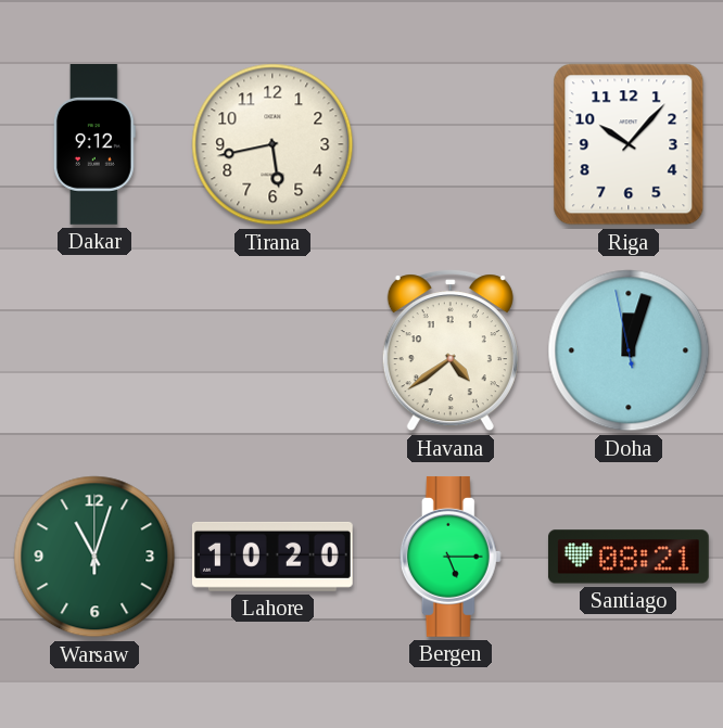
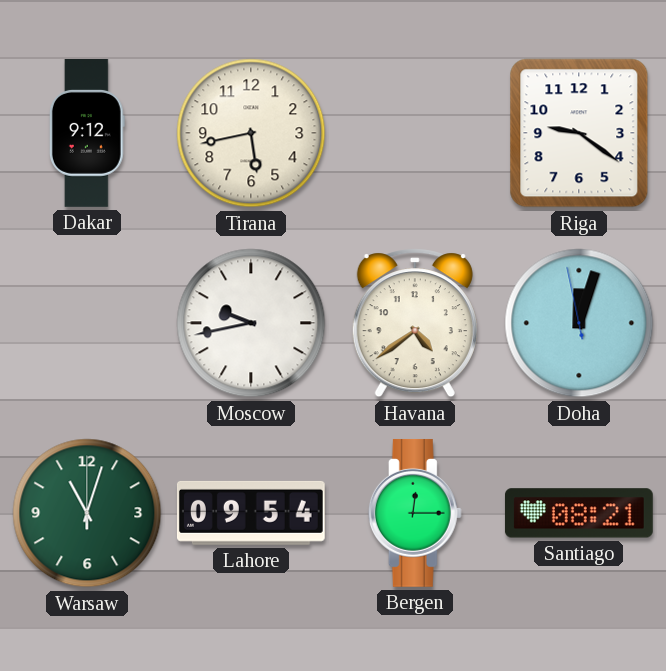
Riga: 10:07 -> 9:21
Moscow: none -> 9:43
Lahore: 10:20 -> 09:54
Bergen: 5:15 -> 12:15
